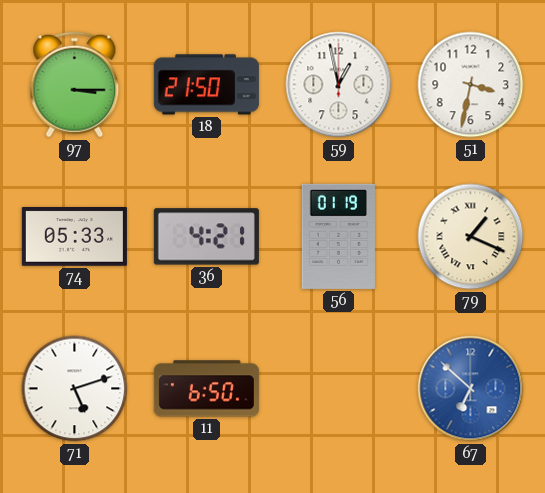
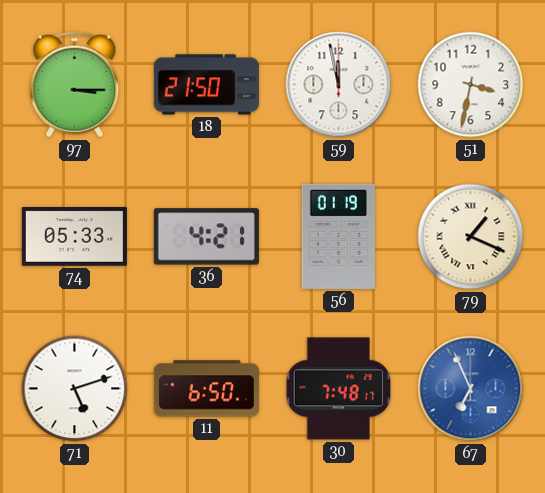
59: 12:58 -> 11:58
30: none -> 7:48
67: 6:52 -> 6:56
